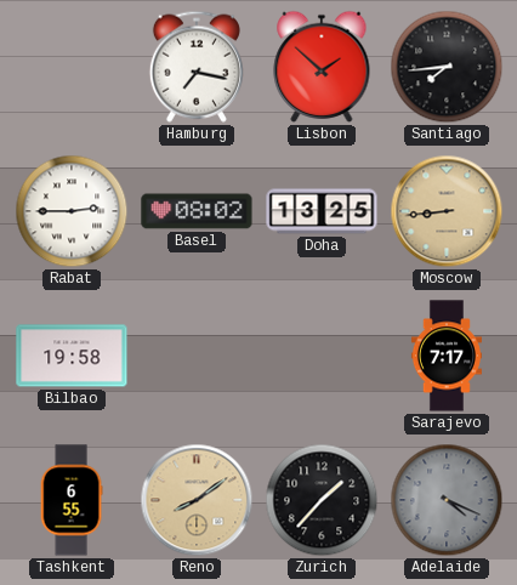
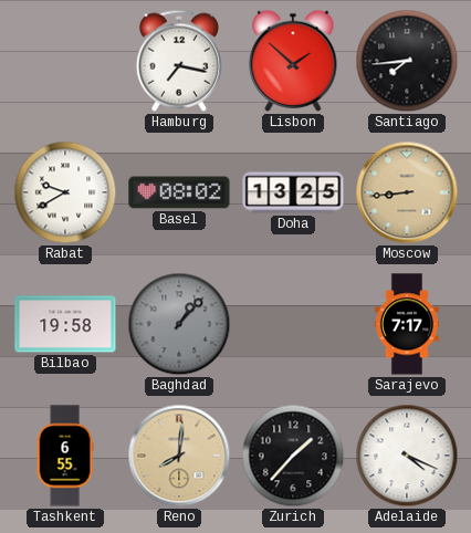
Rabat: 2:45 -> 9:40
Baghdad: none -> 1:07
Reno: 8:09 -> 8:01
Adelaide dial: grey -> white
